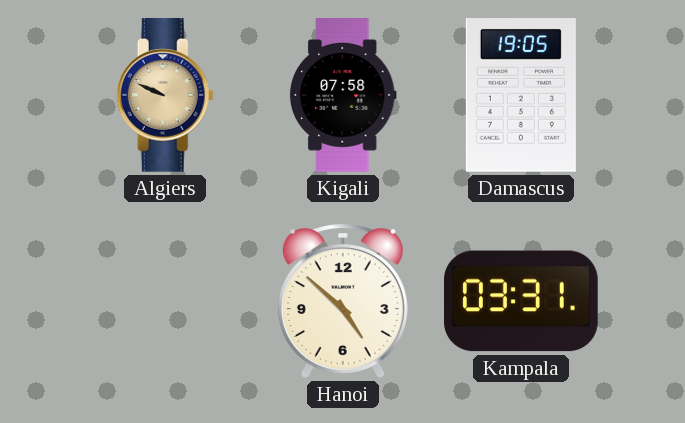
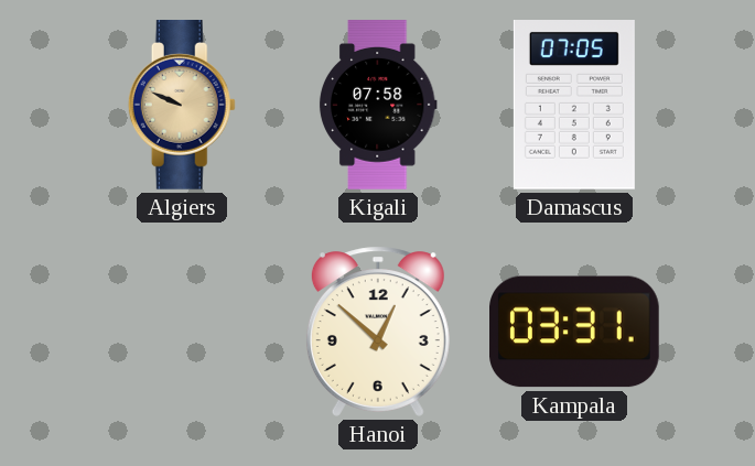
Damascus: 19:05 -> 07:05
Hanoi: 4:52 -> 12:52
